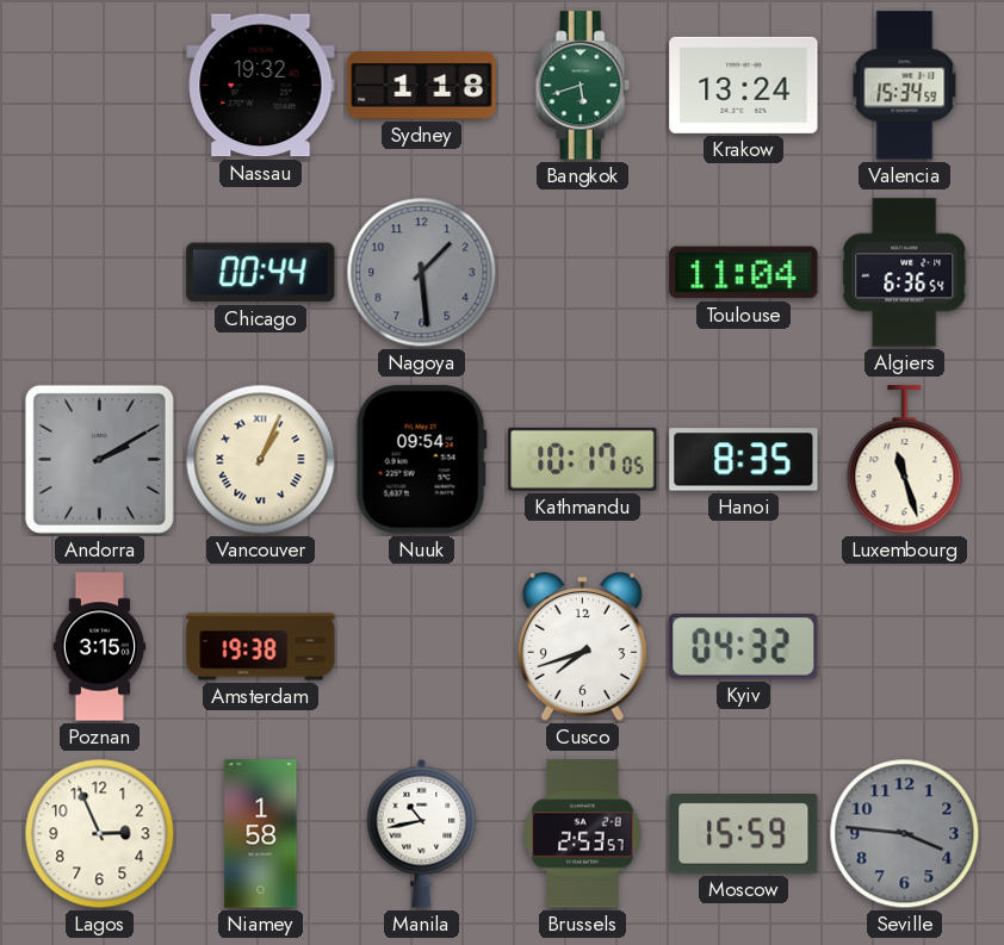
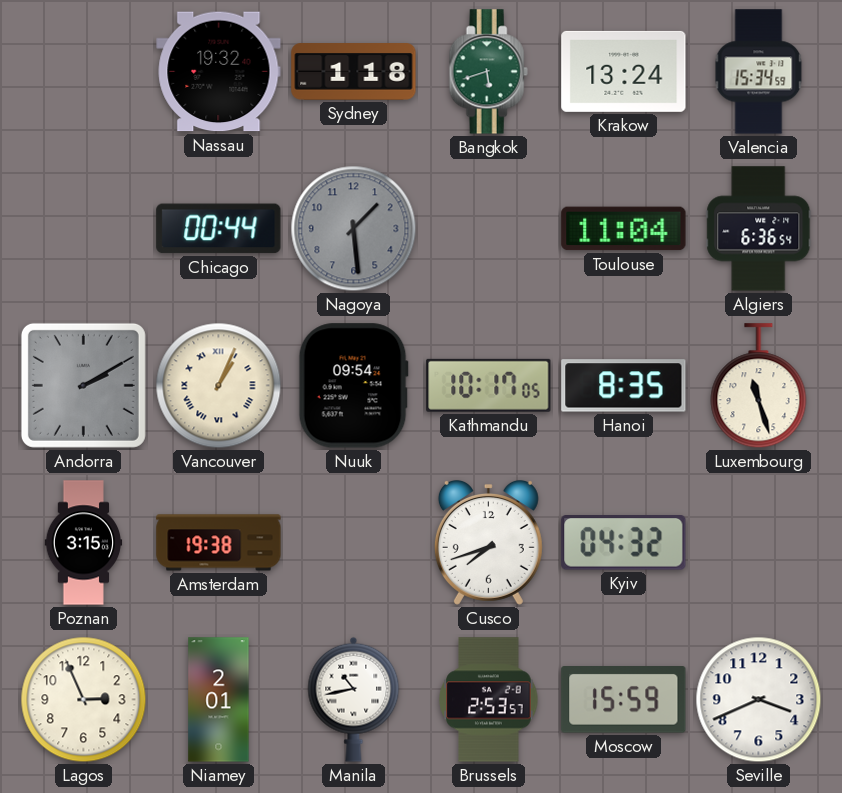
Niamey: 1:58 -> 2:01
Seville: 3:46 -> 3:41
Seville dial: grey -> white
